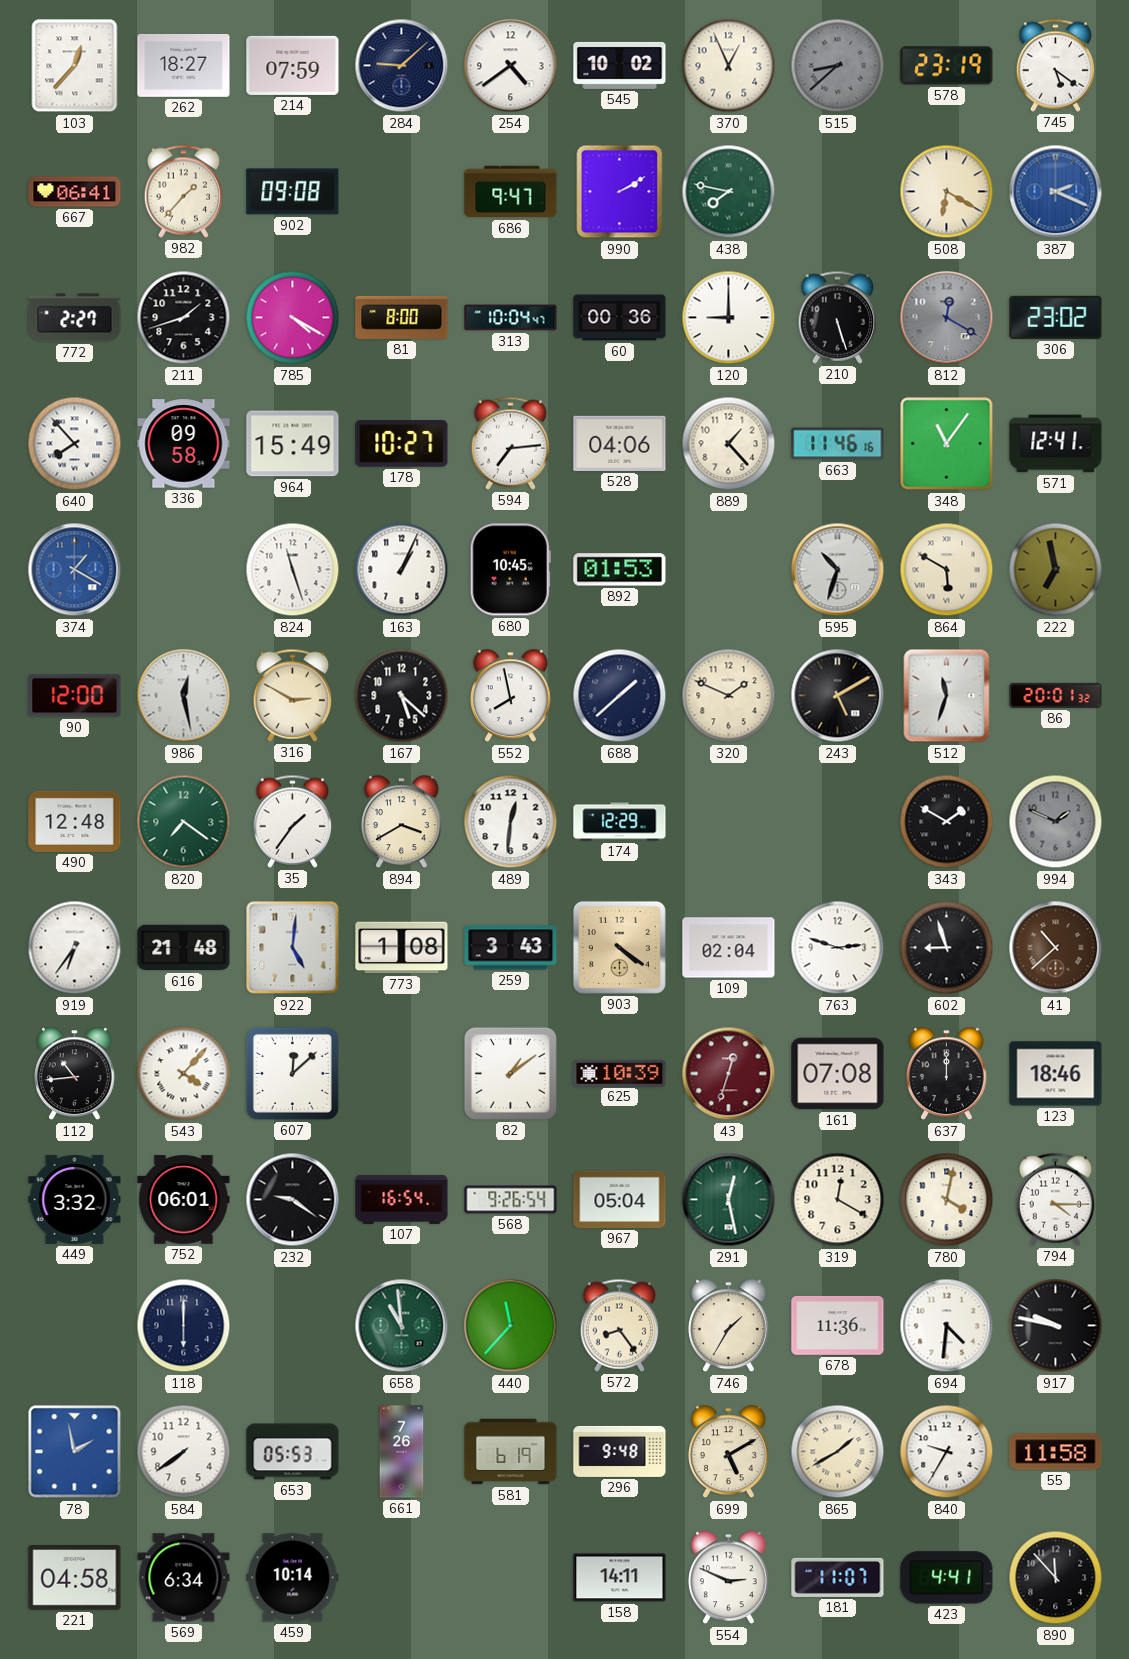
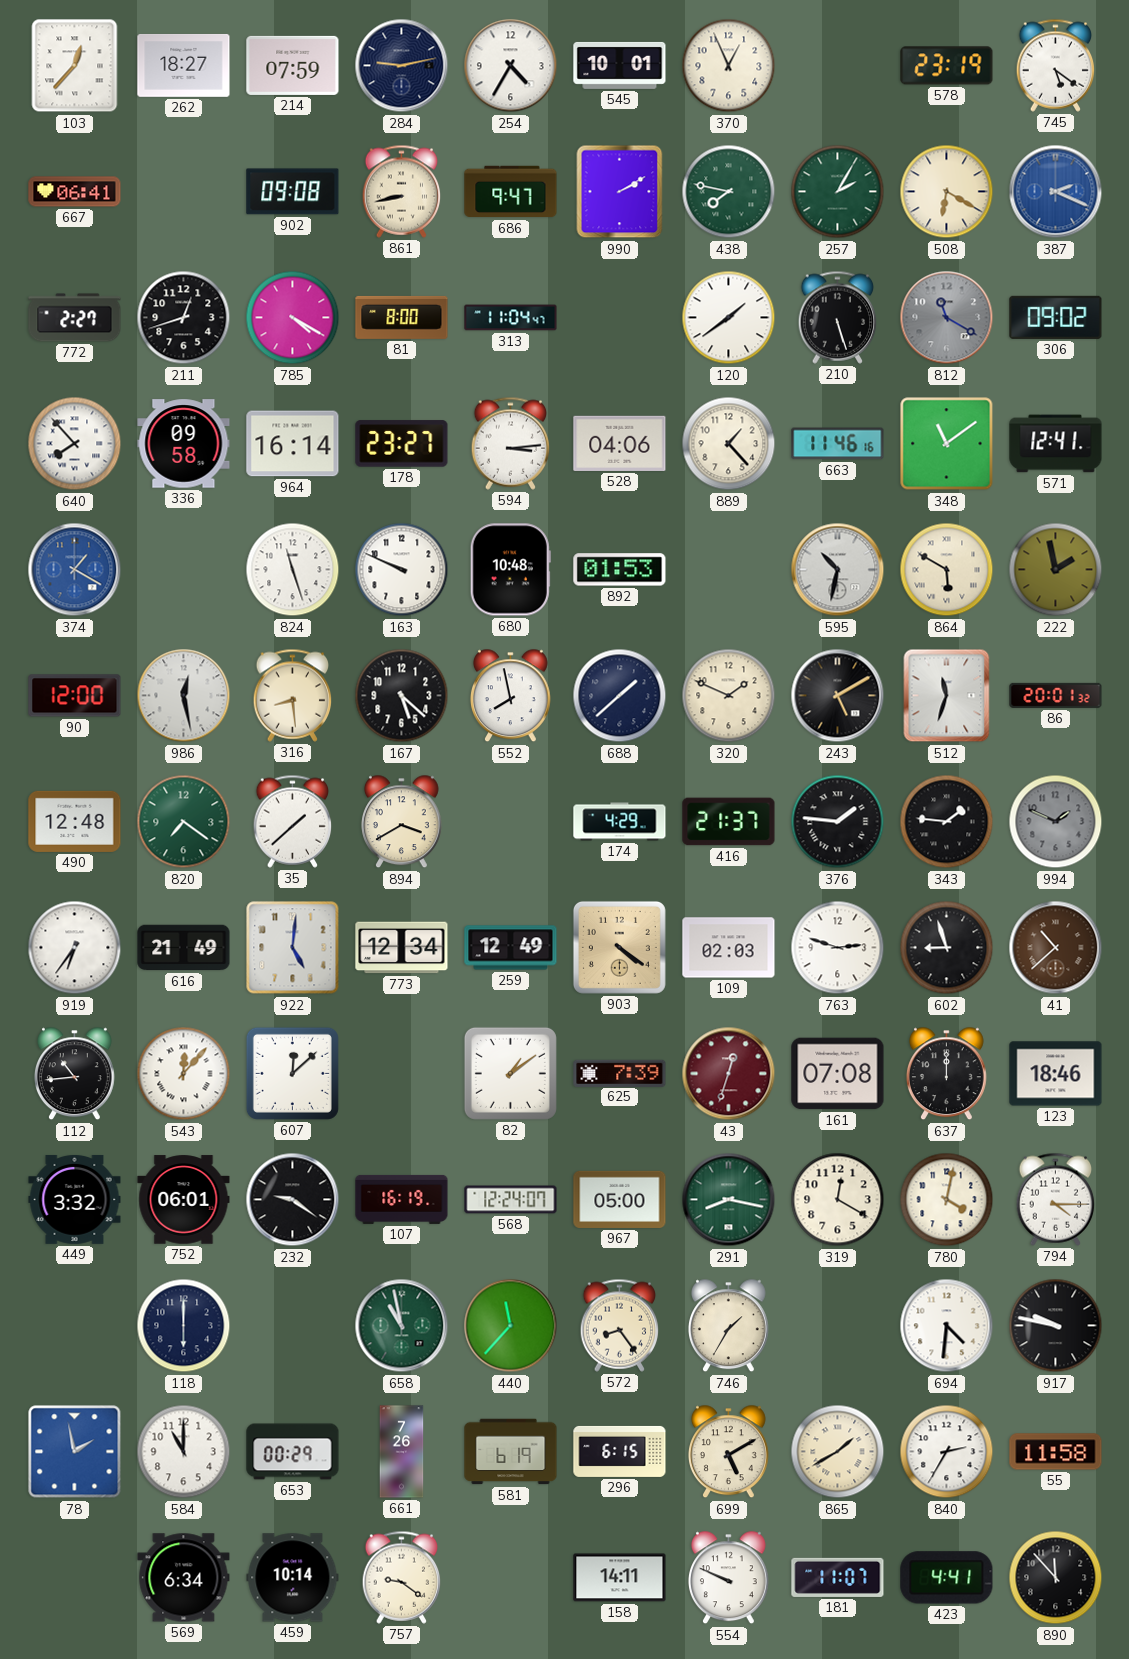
284: 9:08 -> 9:13
254: 4:39 -> 4:35
545: 10:02 -> 10:01
515: 8:38 -> none
982: 1:37 -> none
861: none -> 8:43
257: none -> 2:05
211: 1:42 -> 12:42
313: 10:04 -> 11:04
60: 00:36 -> none
120: 9:00 -> 1:39
812: 12:20 -> 11:20
306: 23:02 -> 09:02
964: 15:49 -> 16:14
178: 10:27 -> 23:27
594: 7:14 -> 3:14
348: 11:06 -> 11:09
163: 1:04 -> 9:49
680: 10:45 -> 10:48
595: 10:33 -> 10:32
222: 6:58 -> 1:58
316: 2:50 -> 8:29
35: 1:36 -> 1:38
489: 12:31 -> none
174: 12:29 -> 4:29
416: none -> 21:37
376: none -> 1:46
343: 1:50 -> 1:46
616: 21:48 -> 21:49
773: 1:08 -> 12:34
259: 3:43 -> 12:49
109: 02:04 -> 02:03
543: 4:07 -> 12:07
625: 10:39 -> 7:39
107: 16:54 -> 16:19
568: 9:26 -> 12:24
967: 05:04 -> 05:00
291: 12:28 -> 8:17
658: 10:59 -> 10:58
678: 11:36 -> none
584: 7:39 -> 11:00
653: 05:53 -> 00:29
296: 9:48 -> 6:15
840: 9:35 -> 2:35
221: 04:58 -> none
757: none -> 9:21
554: 2:49 -> 9:49
